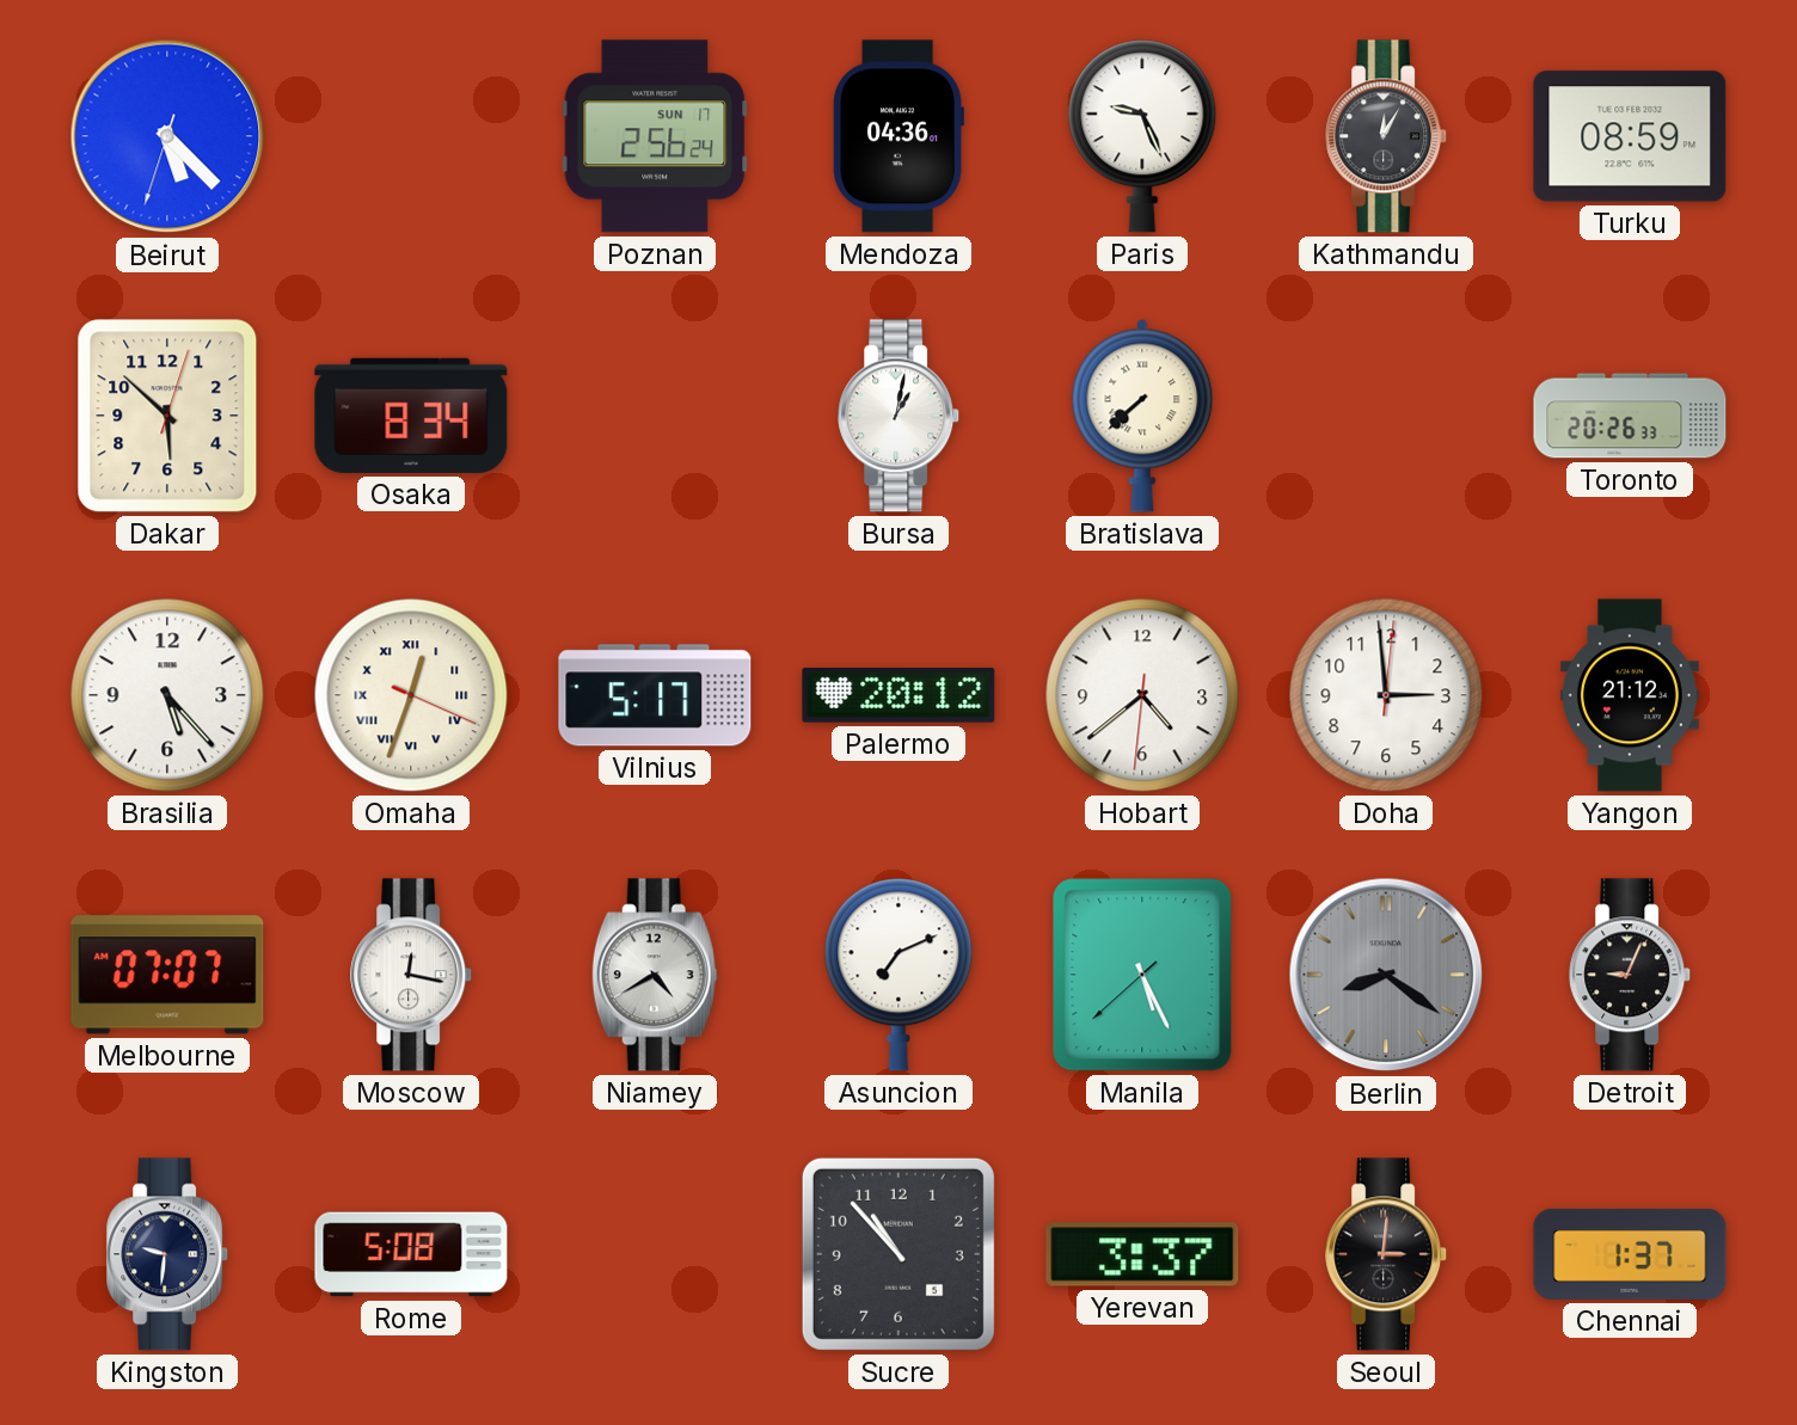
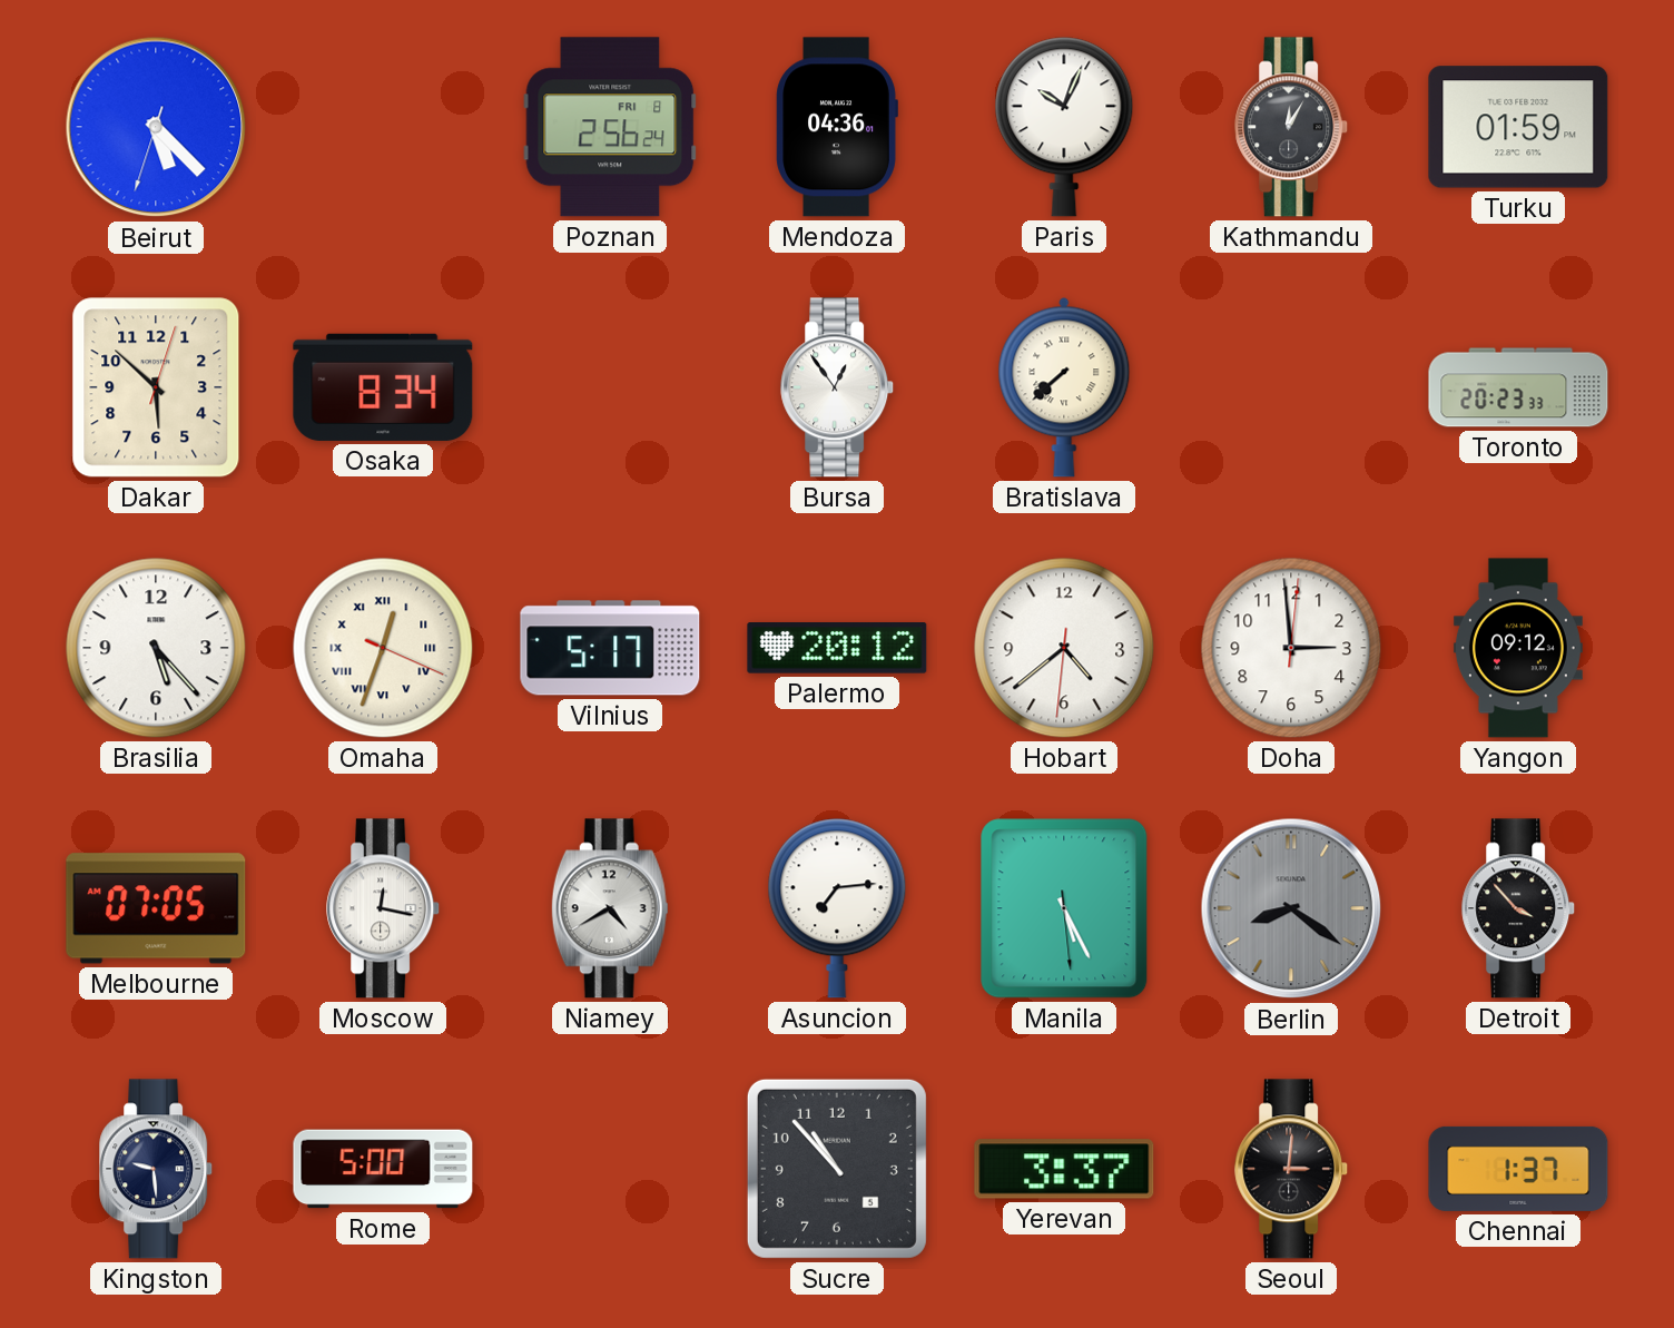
Poznan date: SUN 17 -> FRI 8
Paris: 9:26 -> 10:04
Turku: 08:59 -> 01:59
Bursa: 1:02 -> 12:54
Toronto: 20:26 -> 20:23
Yangon: 21:12 -> 09:12
Melbourne: 07:07 -> 07:05
Asuncion: 7:11 -> 7:14
Manila: 5:25:38 -> 5:25:29
Detroit: 9:04 -> 3:53
Kingston: 9:31 -> 9:29
Rome: 5:08 -> 5:00
